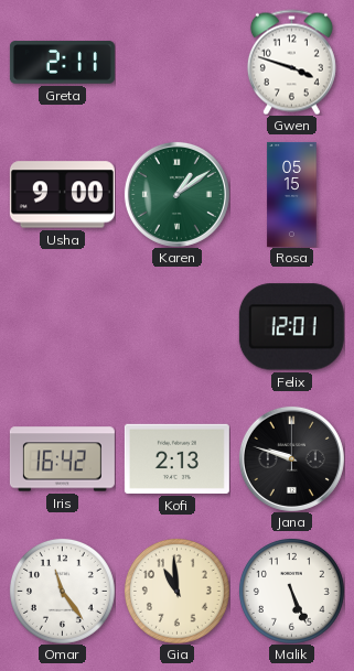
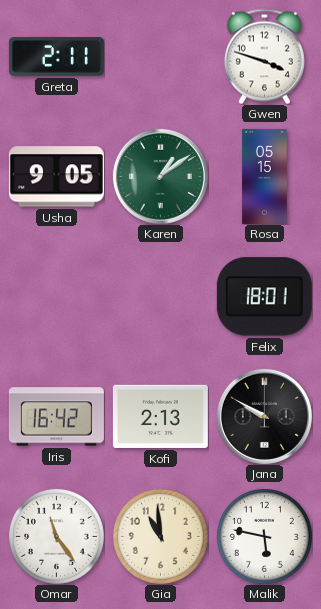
Usha: 9:00 -> 9:05
Felix: 12:01 -> 18:01
Jana: 9:48 -> 9:50
Malik: 5:26 -> 5:47
